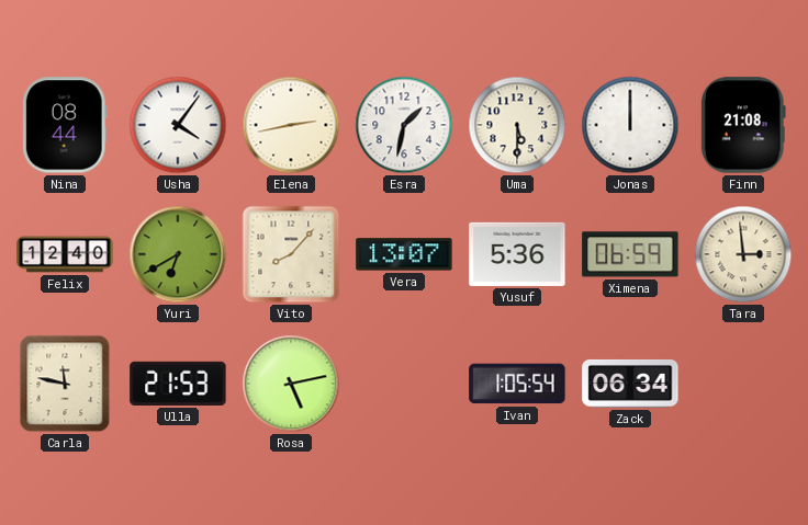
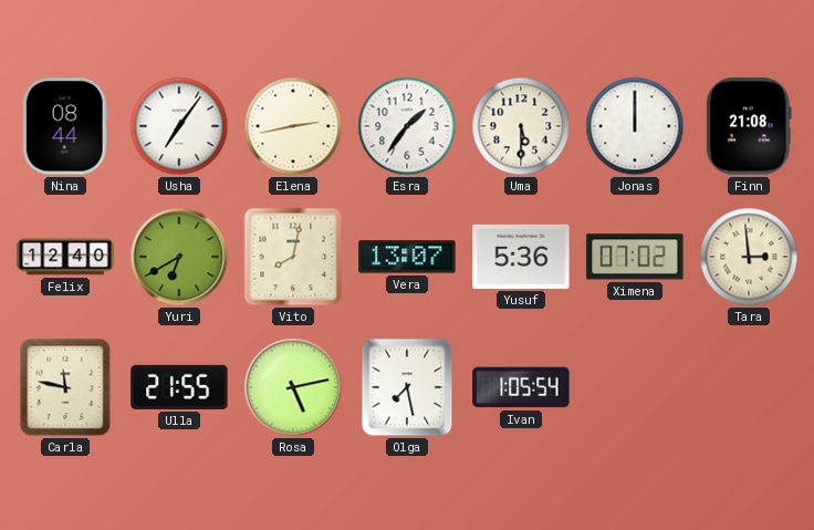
Usha: 4:06 -> 7:06
Esra: 1:32 -> 1:36
Vito: 8:07 -> 8:02
Ximena: 06:59 -> 07:02
Ulla: 21:53 -> 21:55
Olga: none -> 7:28
Zack: 06:34 -> none
